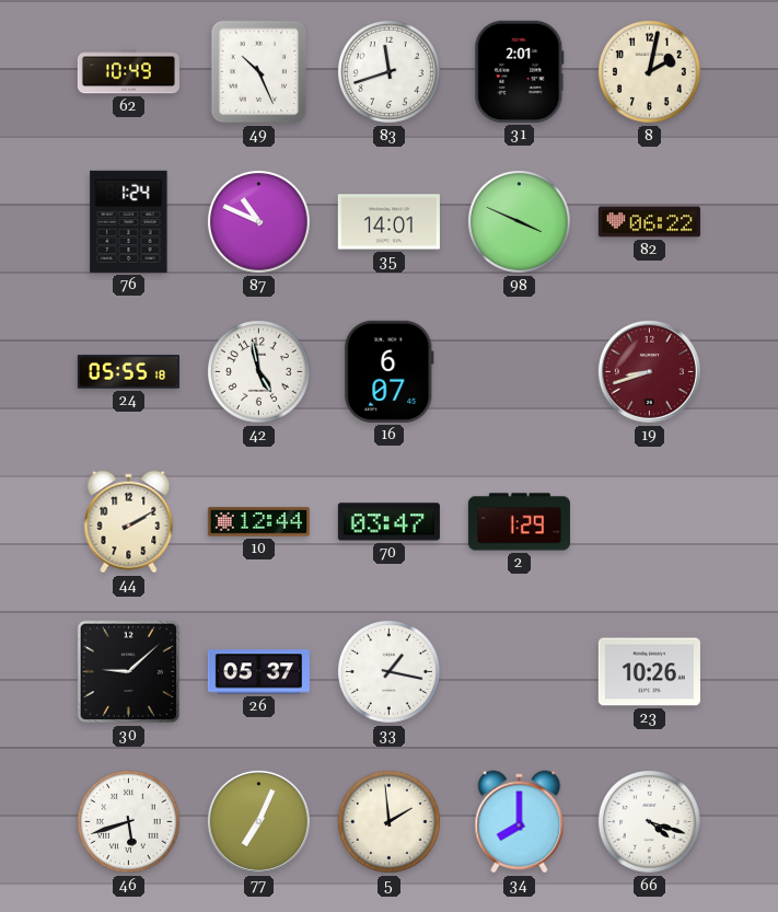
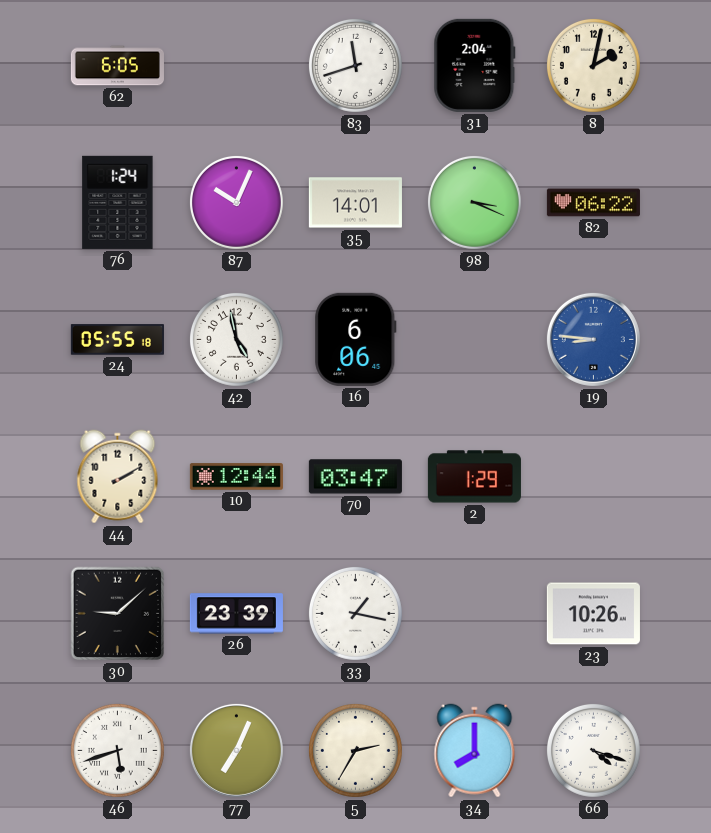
62: 10:49 -> 6:05
49: 10:26 -> none
31: 2:01 -> 2:04
87: 10:49 -> 10:04
98: 3:49 -> 3:19
16: 6:07 -> 6:06
19: 8:42 -> 8:46
19 dial: burgundy -> blue
26: 05:37 -> 23:39
5: 1:59 -> 2:35
